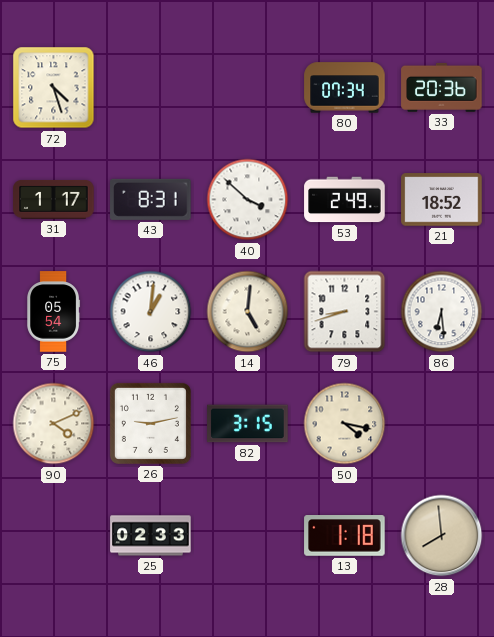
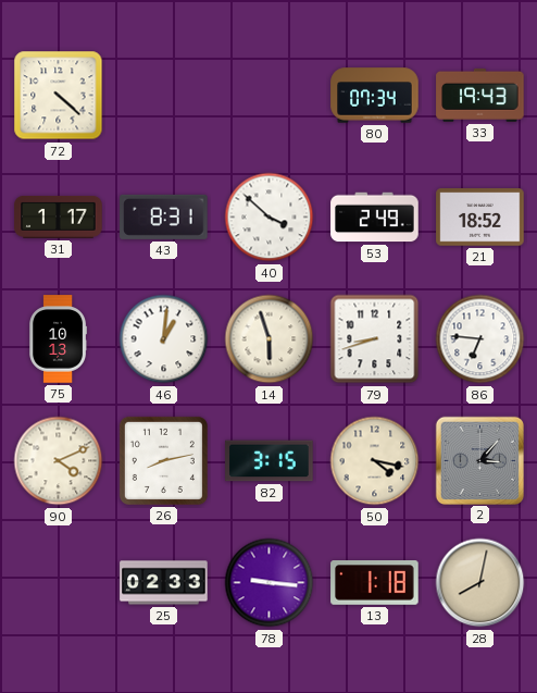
72: 4:27 -> 4:22
33: 20:36 -> 19:43
75: 05:54 -> 10:13
14: 5:01 -> 5:57
86: 6:29 -> 6:46
26: 9:13 -> 8:13
2: none -> 3:07
78: none -> 9:16
28: 7:59 -> 8:02
